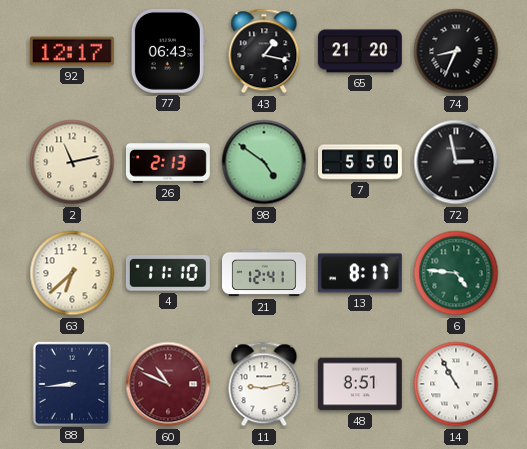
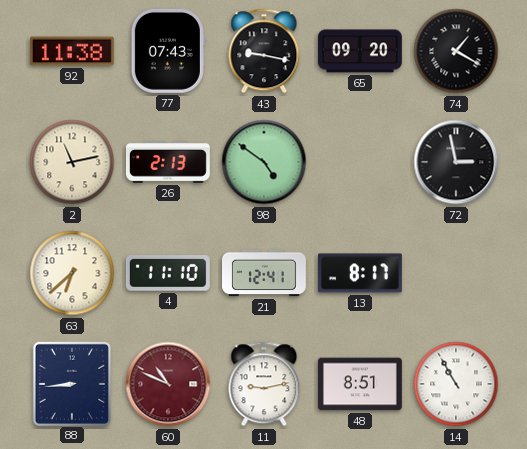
92: 12:17 -> 11:38
77: 06:43 -> 07:43
43: 1:17 -> 9:17
65: 21:20 -> 09:20
74: 8:34 -> 1:20
7: 5:50 -> none
6: 4:46 -> none
